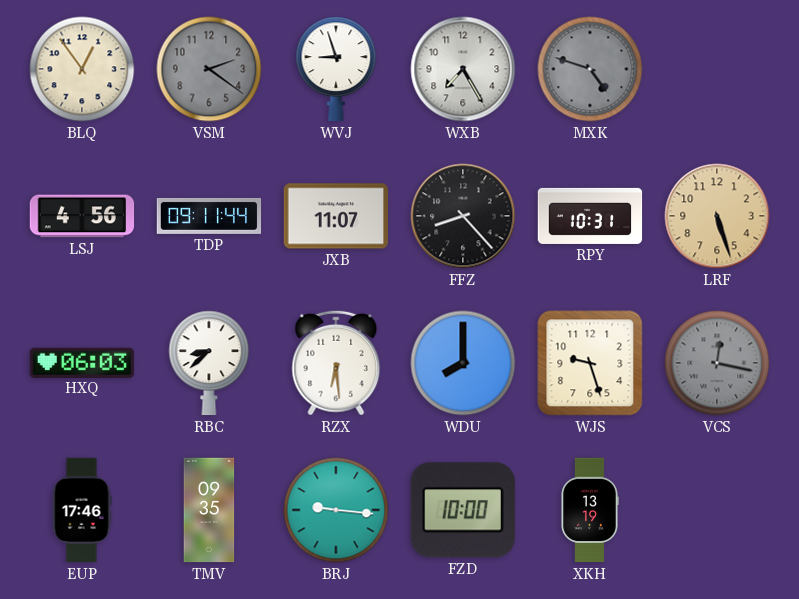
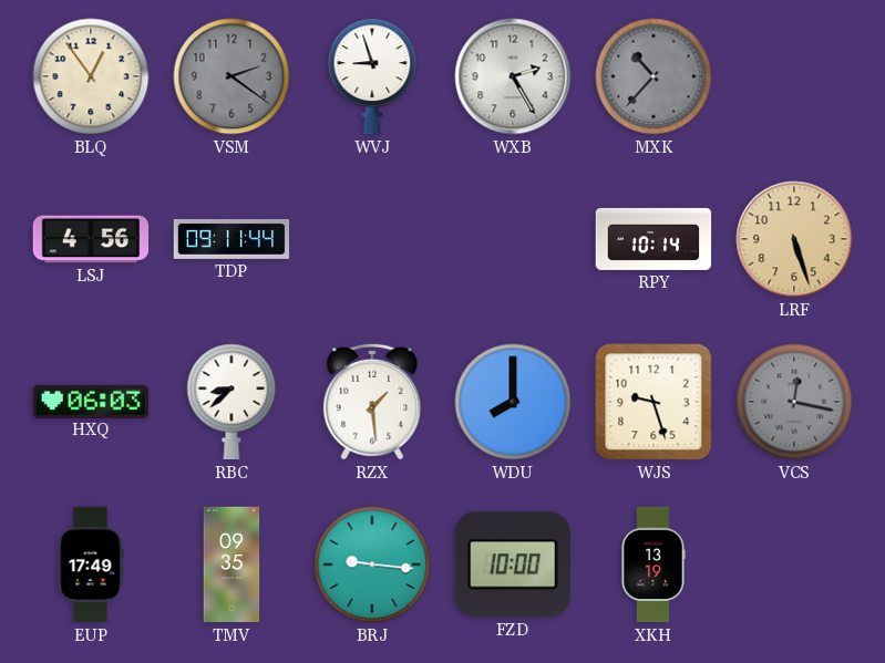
WXB: 7:25 -> 2:25
MXK: 4:48 -> 10:37
JXB: 11:07 -> none
FFZ: 8:23 -> none
RPY: 10:31 -> 10:14
RZX: 6:29 -> 1:29
EUP: 17:46 -> 17:49
